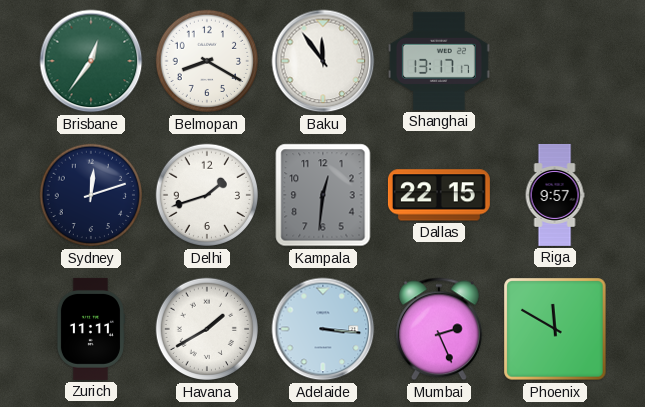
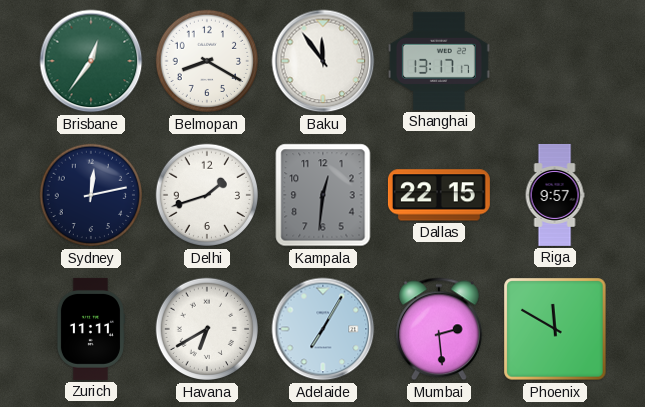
Sydney: 12:12 -> 12:13
Havana: 1:40 -> 6:40
Adelaide: 3:16 -> 7:05
Mumbai: 2:26 -> 2:29
